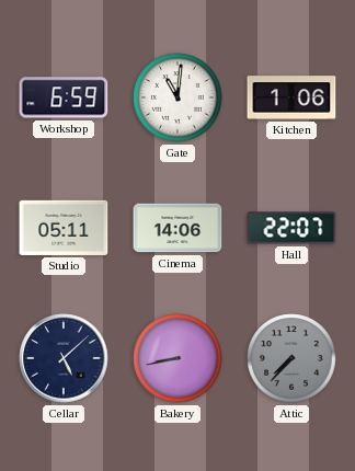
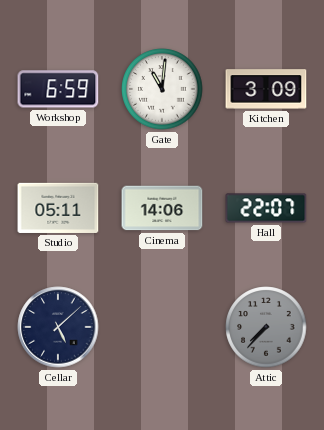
Kitchen: 1:06 -> 3:09
Bakery: 8:43 -> none
